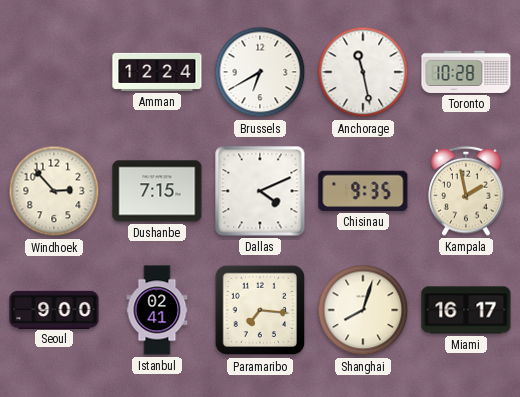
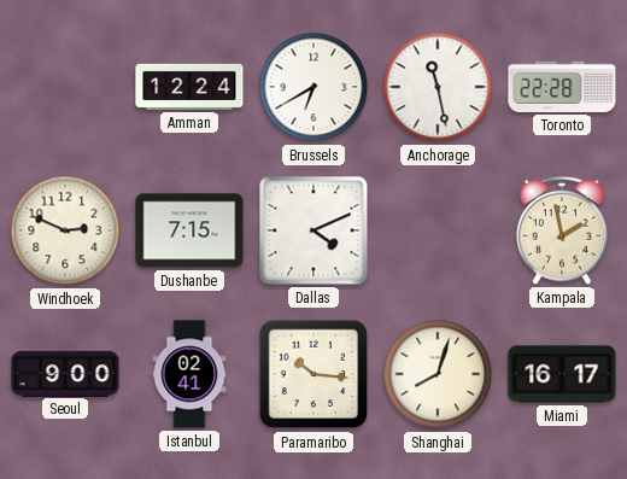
Toronto: 10:28 -> 22:28
Windhoek: 2:53 -> 2:49
Chisinau: 9:35 -> none
Paramaribo: 7:16 -> 10:16
